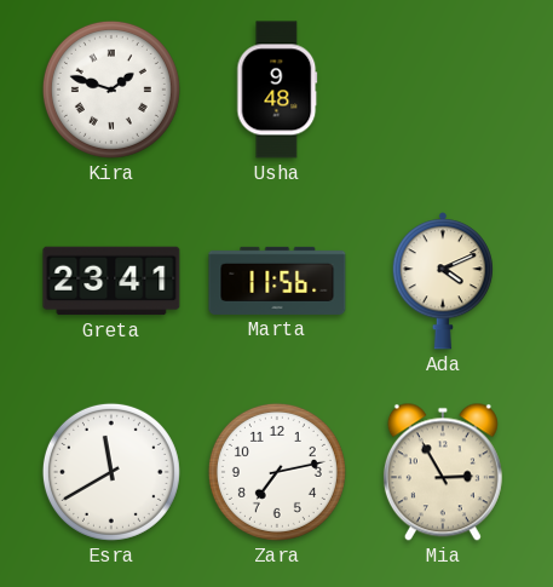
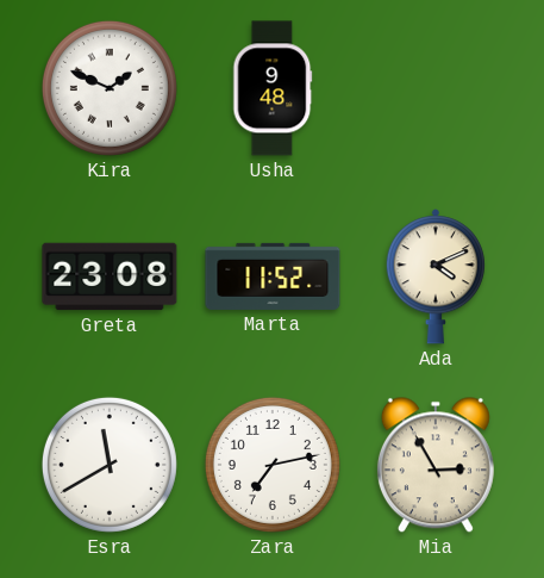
Kira: 1:48 -> 1:49
Greta: 23:41 -> 23:08
Marta: 11:56 -> 11:52
